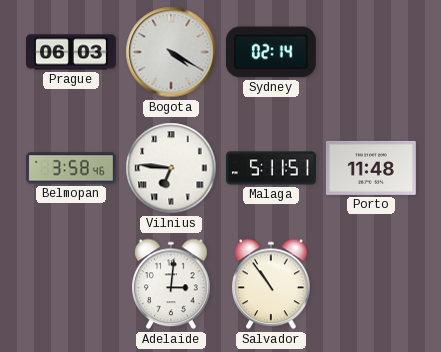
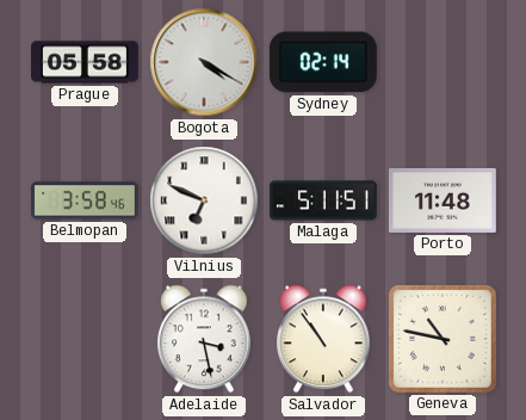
Prague: 06:03 -> 05:58
Vilnius: 6:46 -> 6:49
Adelaide: 3:01 -> 3:28
Geneva: none -> 10:47
